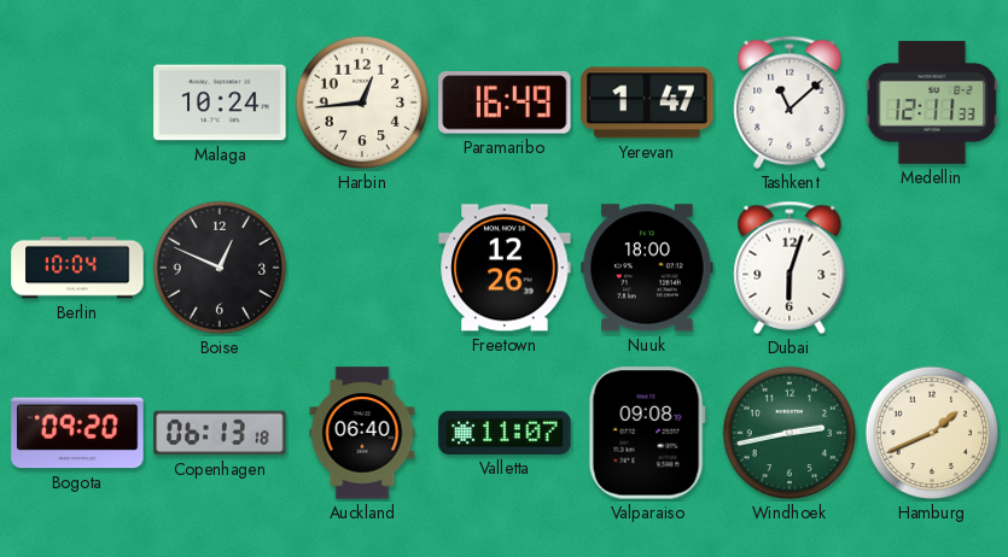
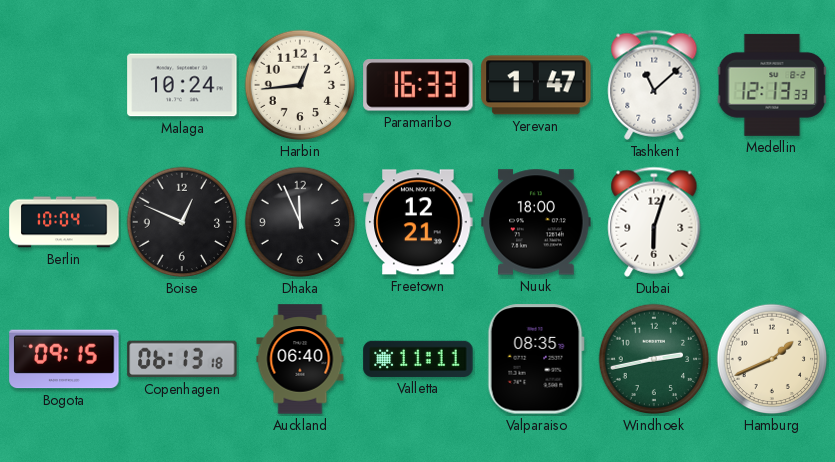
Paramaribo: 16:49 -> 16:33
Medellin: 12:11 -> 12:13
Dhaka: none -> 11:56
Freetown: 12:26 -> 12:21
Bogota: 09:20 -> 09:15
Valletta: 11:07 -> 11:11
Valparaiso: 09:08 -> 08:35
